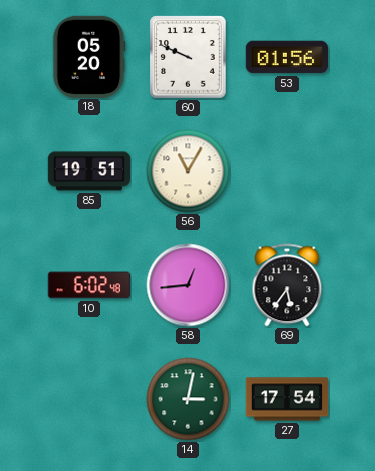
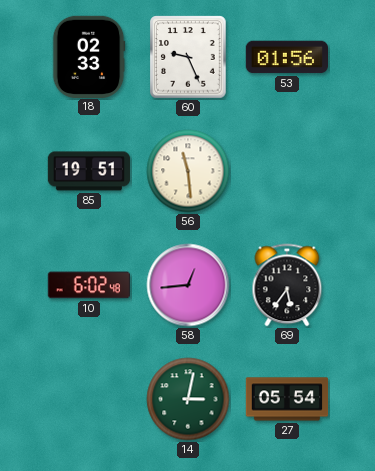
18: 05:20 -> 02:33
60: 9:49 -> 9:26
56: 11:05 -> 11:29
27: 17:54 -> 05:54
